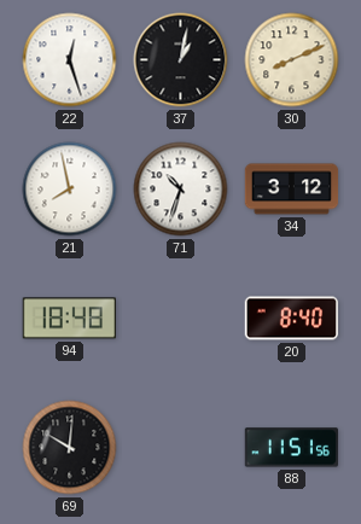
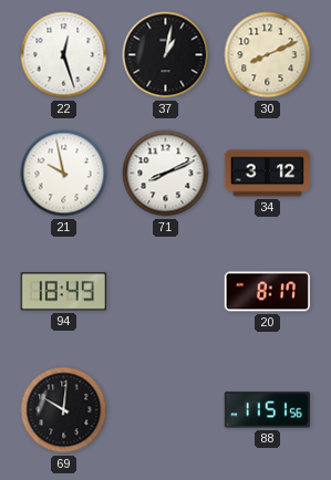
21: 7:58 -> 9:58
71: 10:33 -> 8:11
94: 18:48 -> 18:49
20: 8:40 -> 8:17
